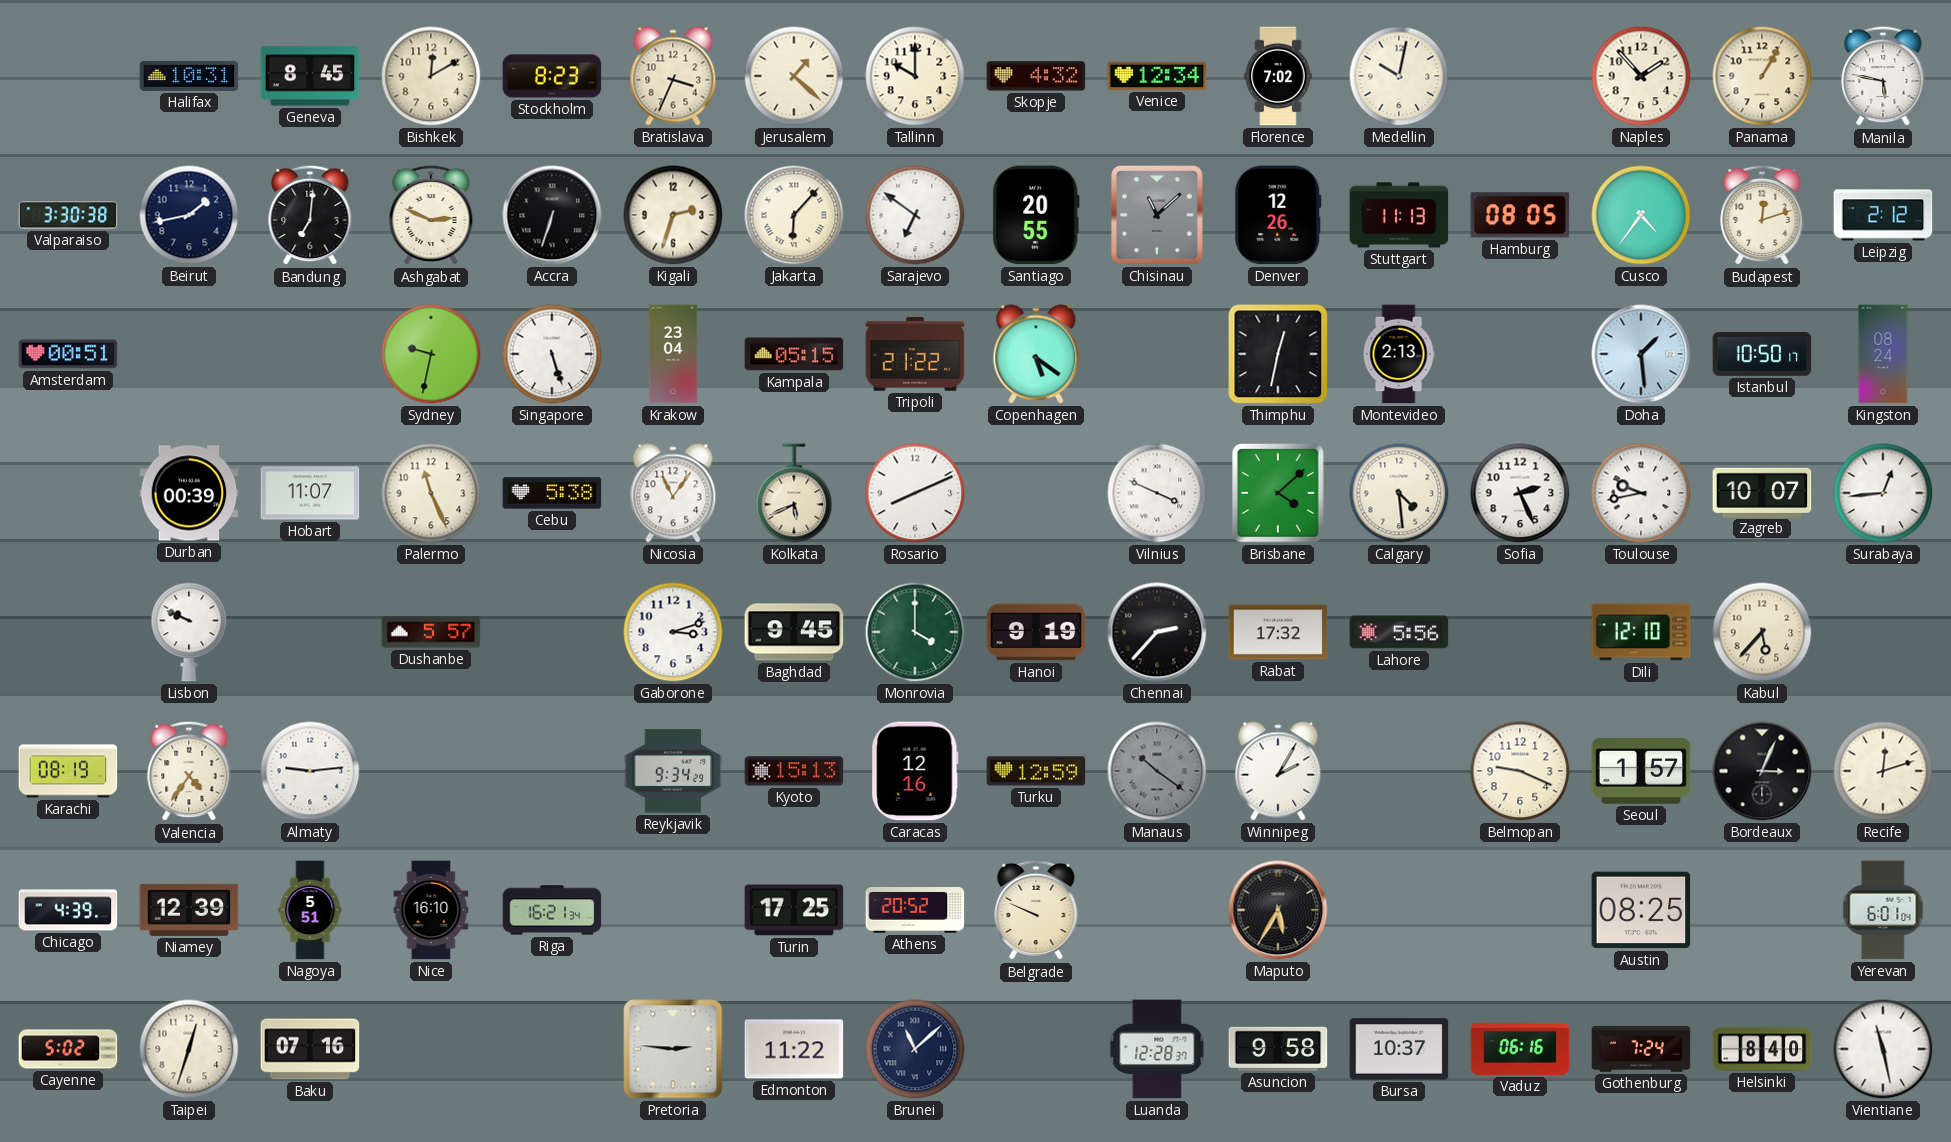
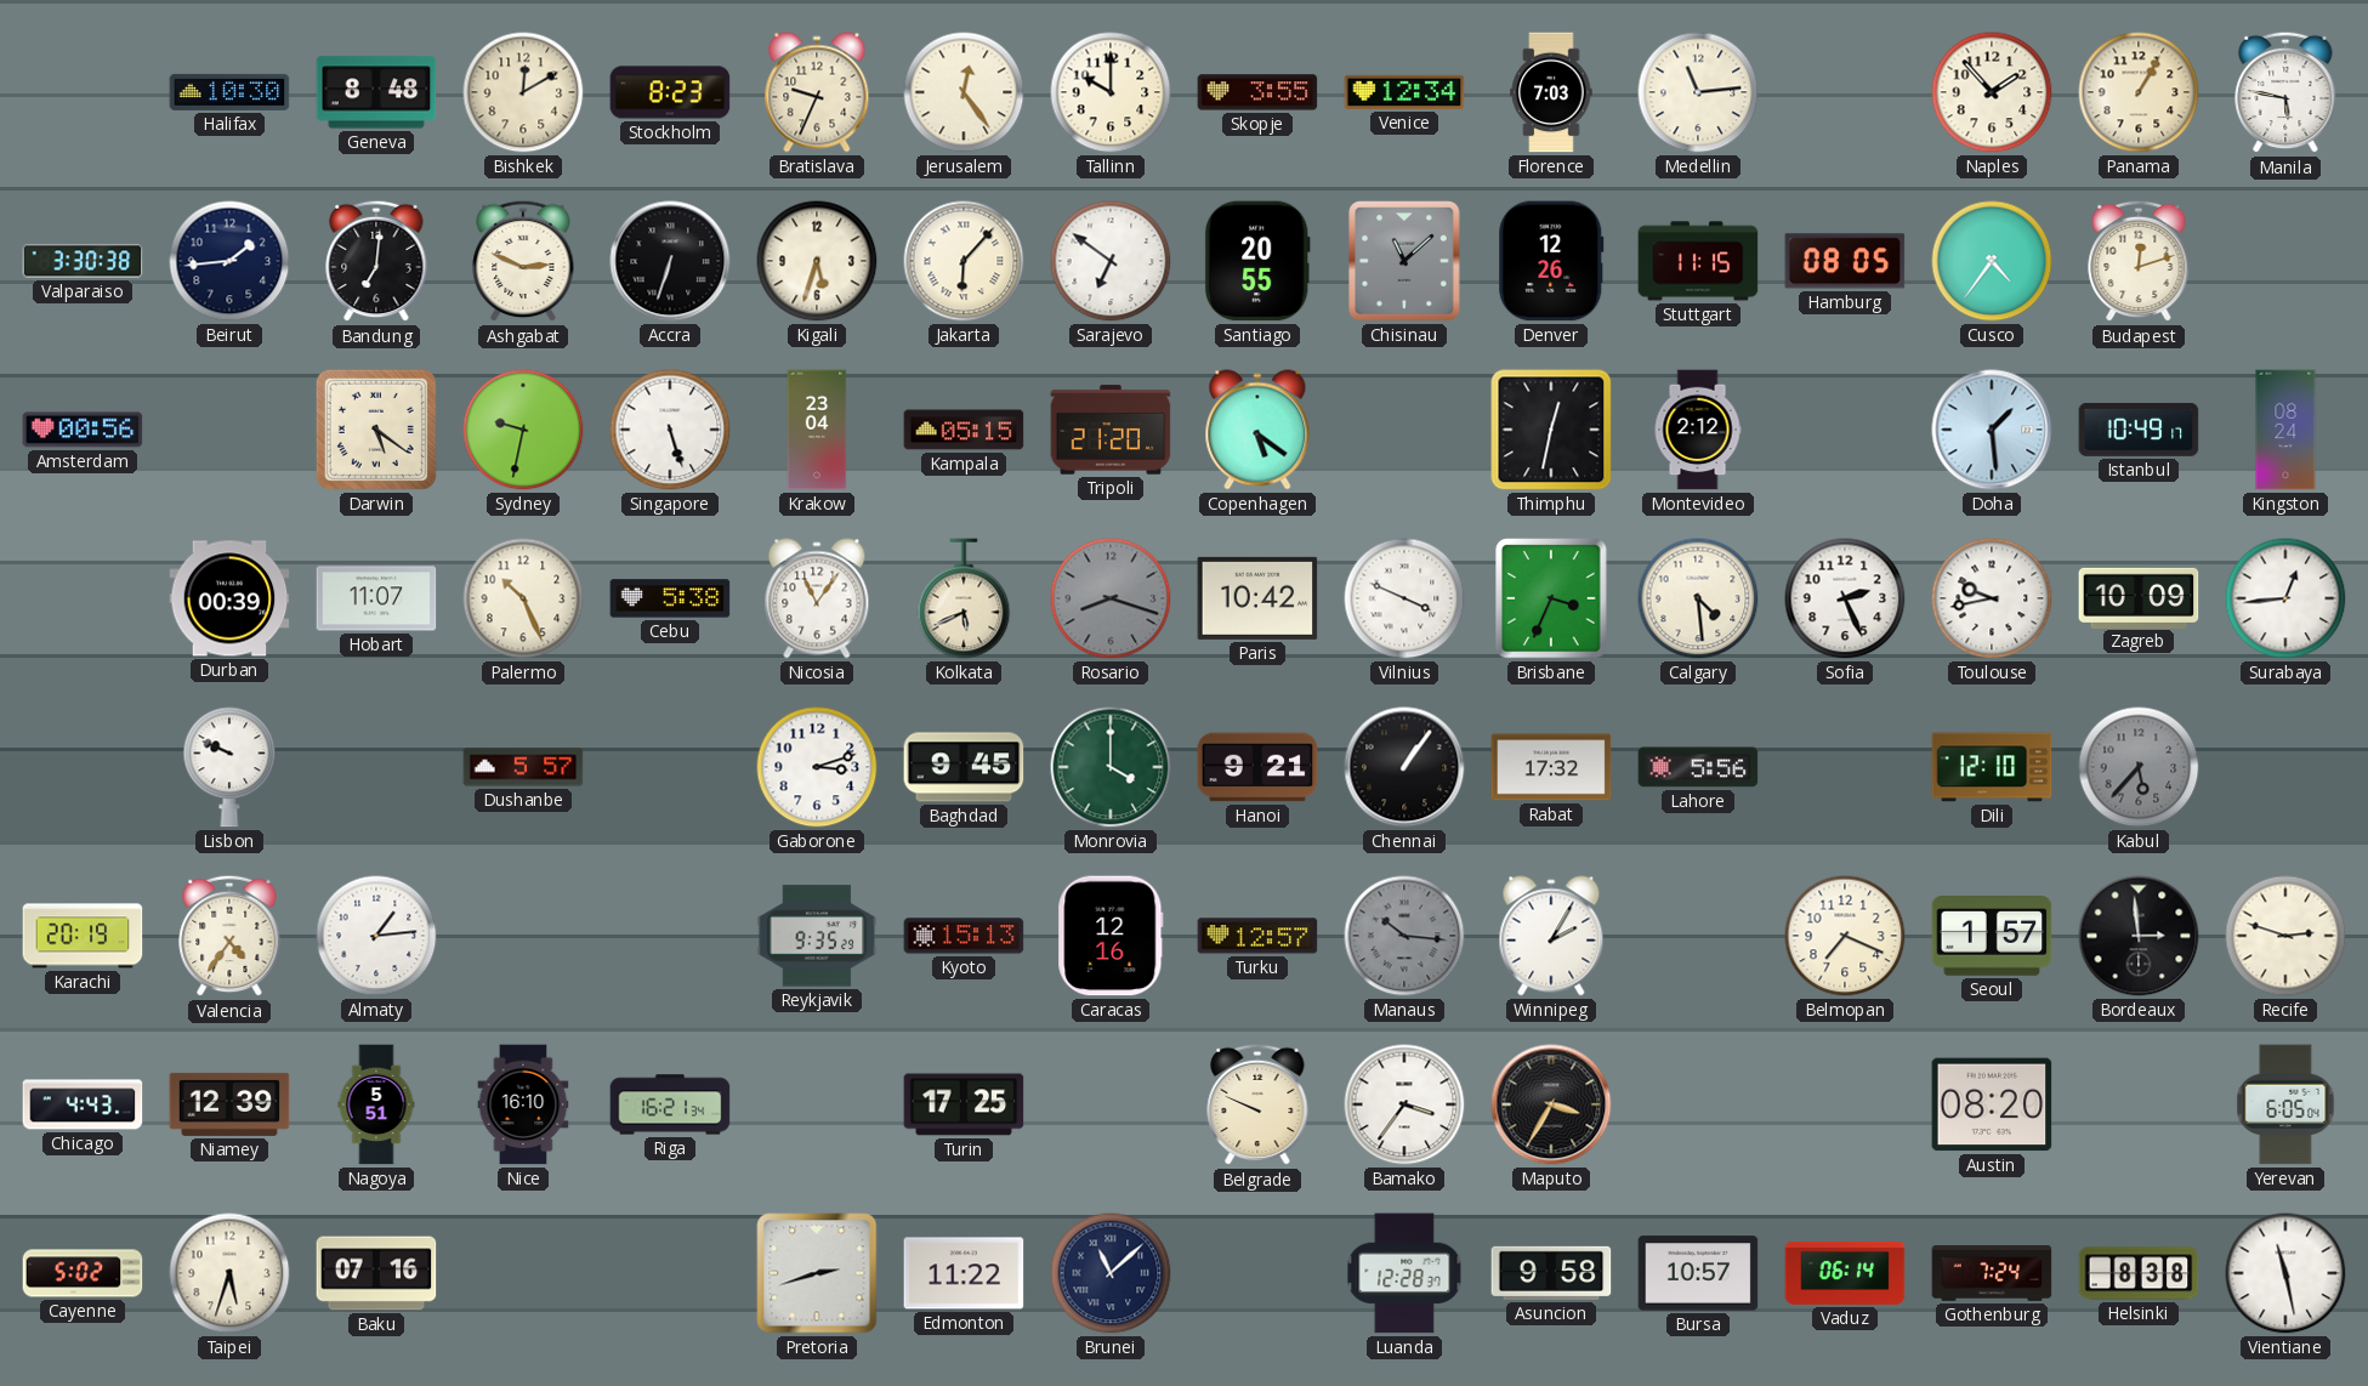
Halifax: 10:31 -> 10:30
Geneva: 8:45 -> 8:48
Bratislava: 3:34 -> 9:34
Jerusalem: 1:22 -> 12:24
Skopje: 4:32 -> 3:55
Florence: 7:02 -> 7:03
Medellin: 10:02 -> 11:14
Beirut: 1:43 -> 1:44
Kigali: 2:33 -> 5:33
Stuttgart: 11:13 -> 11:15
Leipzig: 2:12 -> none
Amsterdam: 00:51 -> 00:56
Darwin: none -> 5:21
Tripoli: 21:22 -> 21:20
Montevideo: 2:13 -> 2:12
Istanbul: 10:50 -> 10:49
Palermo: 11:26 -> 10:26
Rosario: 8:11 -> 8:18
Rosario dial: white -> grey
Paris: none -> 10:42
Brisbane: 4:08 -> 3:34
Zagreb: 10:07 -> 10:09
Hanoi: 9:19 -> 9:21
Chennai: 2:37 -> 1:06
Kabul dial: cream -> grey
Karachi: 08:19 -> 20:19
Almaty: 9:14 -> 1:14
Reykjavik: 9:34 -> 9:35
Turku: 12:59 -> 12:57
Manaus: 10:21 -> 10:16
Belmopan: 9:19 -> 7:19
Bordeaux: 3:04 -> 2:59
Recife: 12:12 -> 2:48
Chicago: 4:39 -> 4:43
Athens: 20:52 -> none
Bamako: none -> 3:36
Maputo: 5:35 -> 3:35
Austin: 08:25 -> 08:20
Yerevan: 6:01 -> 6:05
Taipei: 12:33 -> 5:33
Pretoria: 2:46 -> 2:42
Bursa: 10:37 -> 10:57
Vaduz: 06:16 -> 06:14
Helsinki: 8:40 -> 8:38
